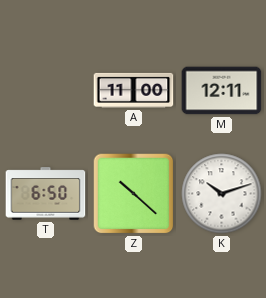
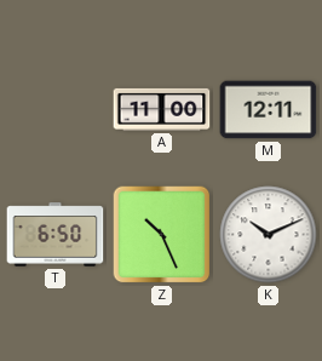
Z: 10:22 -> 10:26
K: 10:12 -> 10:11
